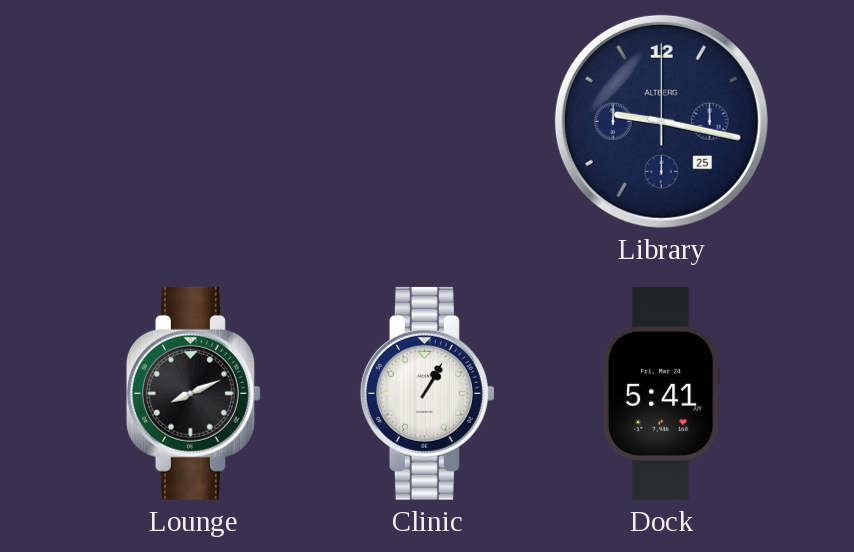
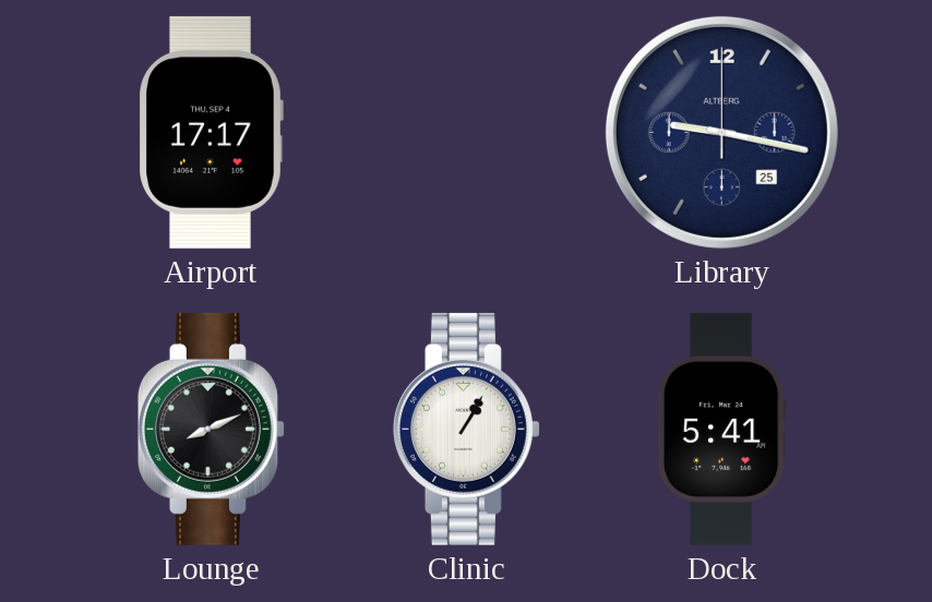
Airport: none -> 17:17
